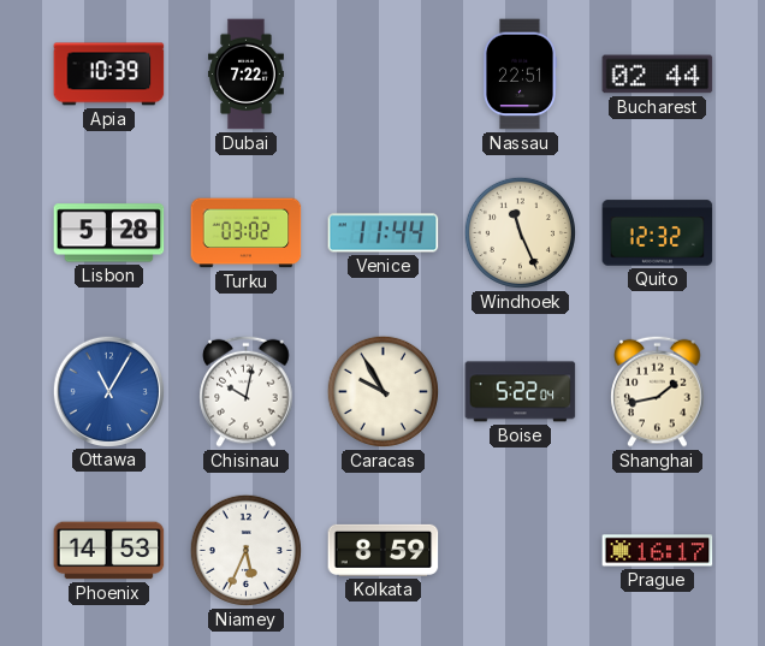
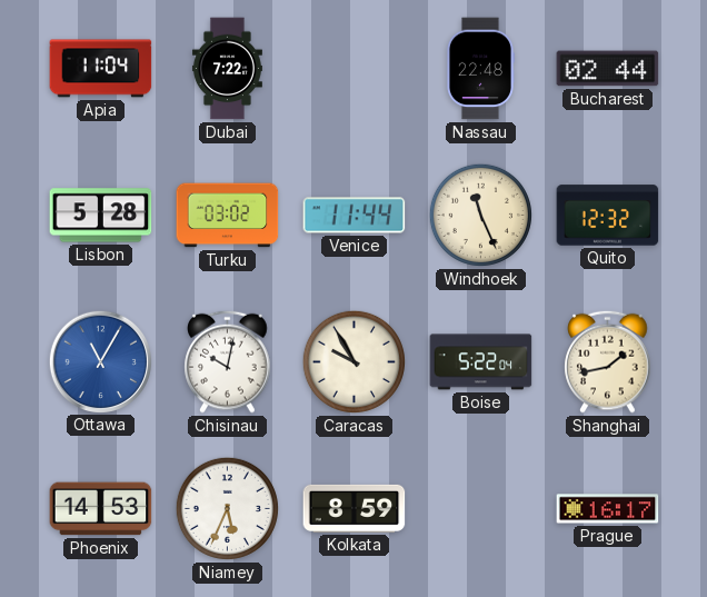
Apia: 10:39 -> 11:04
Nassau: 22:51 -> 22:48
